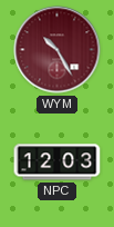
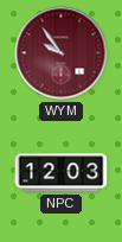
WYM: 10:25 -> 9:54
